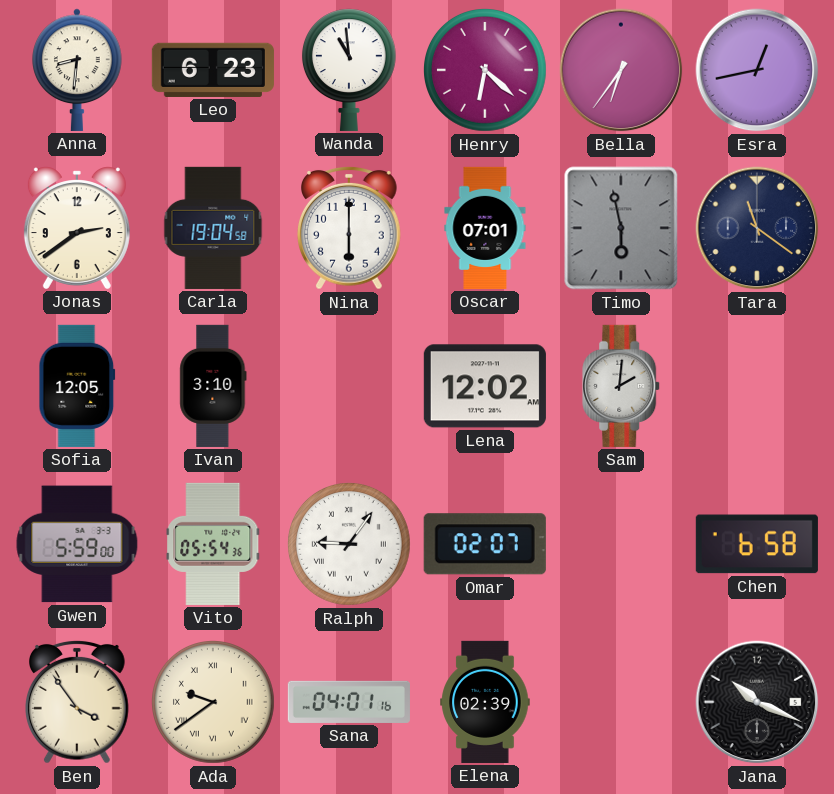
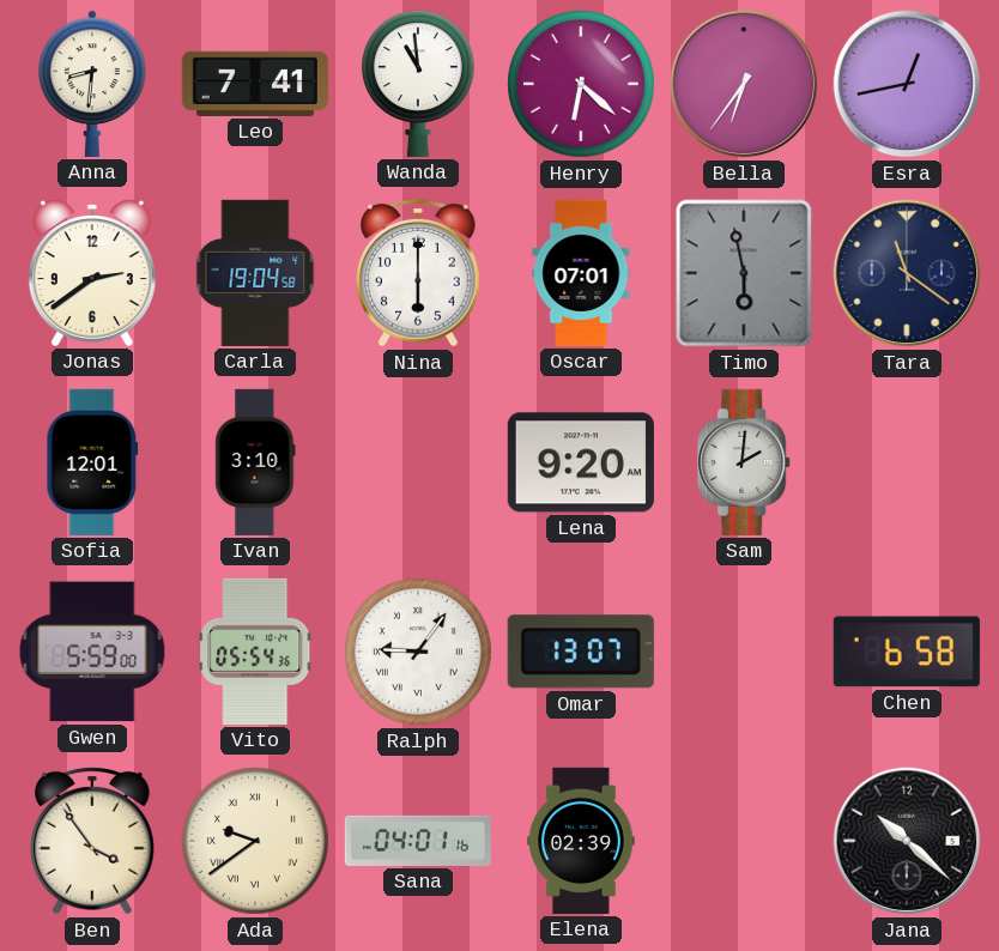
Leo: 6:23 -> 7:41
Sofia: 12:05 -> 12:01
Lena: 12:02 -> 9:20
Omar: 02:07 -> 13:07
Jana: 10:19 -> 10:22
